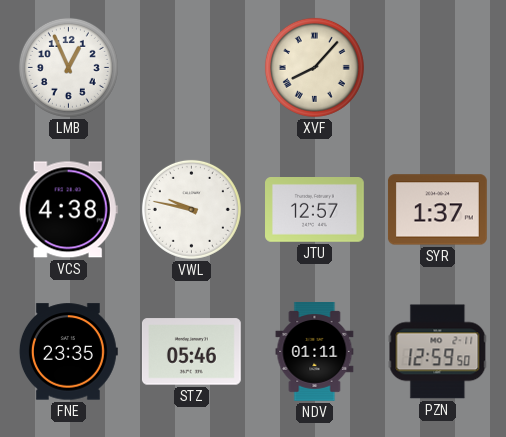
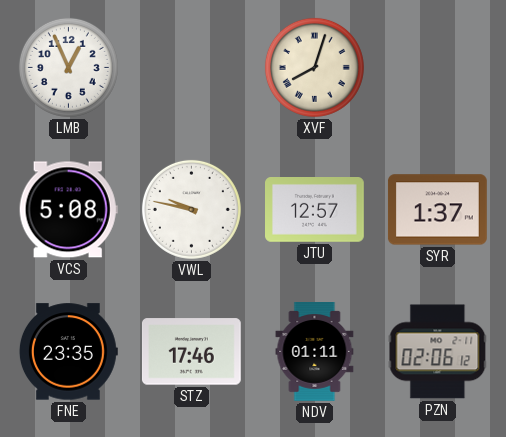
XVF: 8:07 -> 8:03
VCS: 4:38 -> 5:08
STZ: 05:46 -> 17:46
PZN: 12:59 -> 02:06
